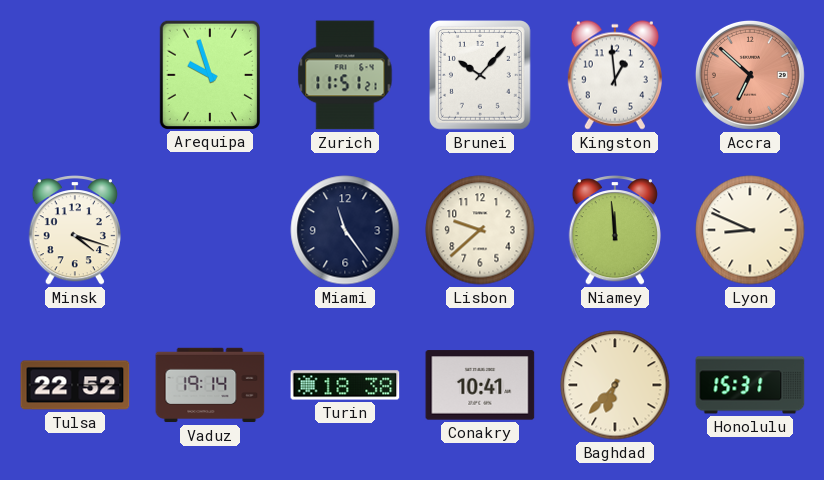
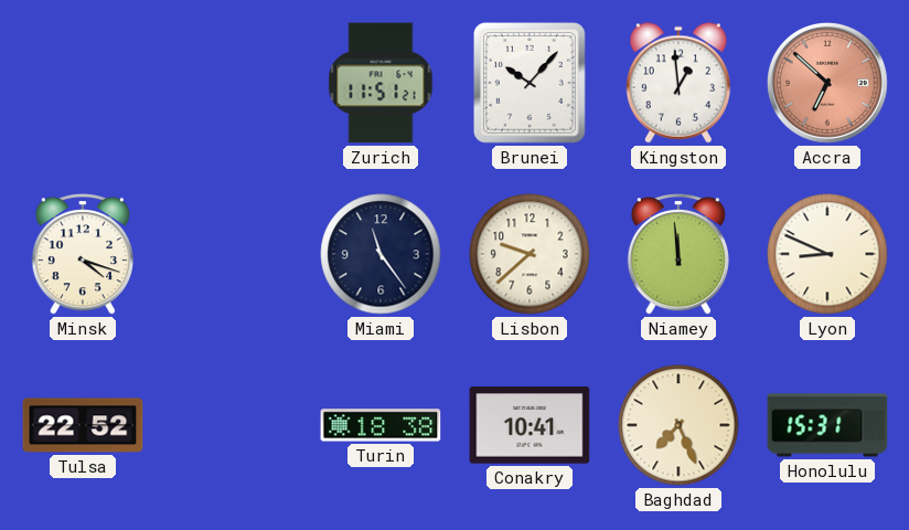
Arequipa: 9:57 -> none
Vaduz: 19:14 -> none
Baghdad: 6:37 -> 7:26
